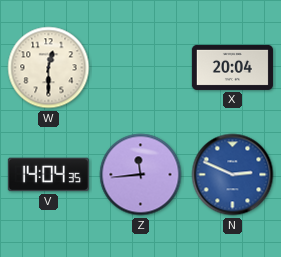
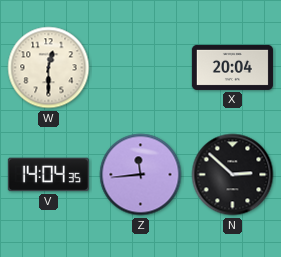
N: 2:49 -> 2:52
N dial: blue -> black
